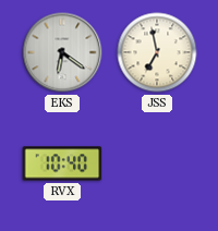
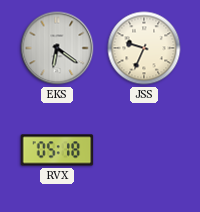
JSS: 6:58 -> 9:34
RVX: 10:40 -> 05:18
